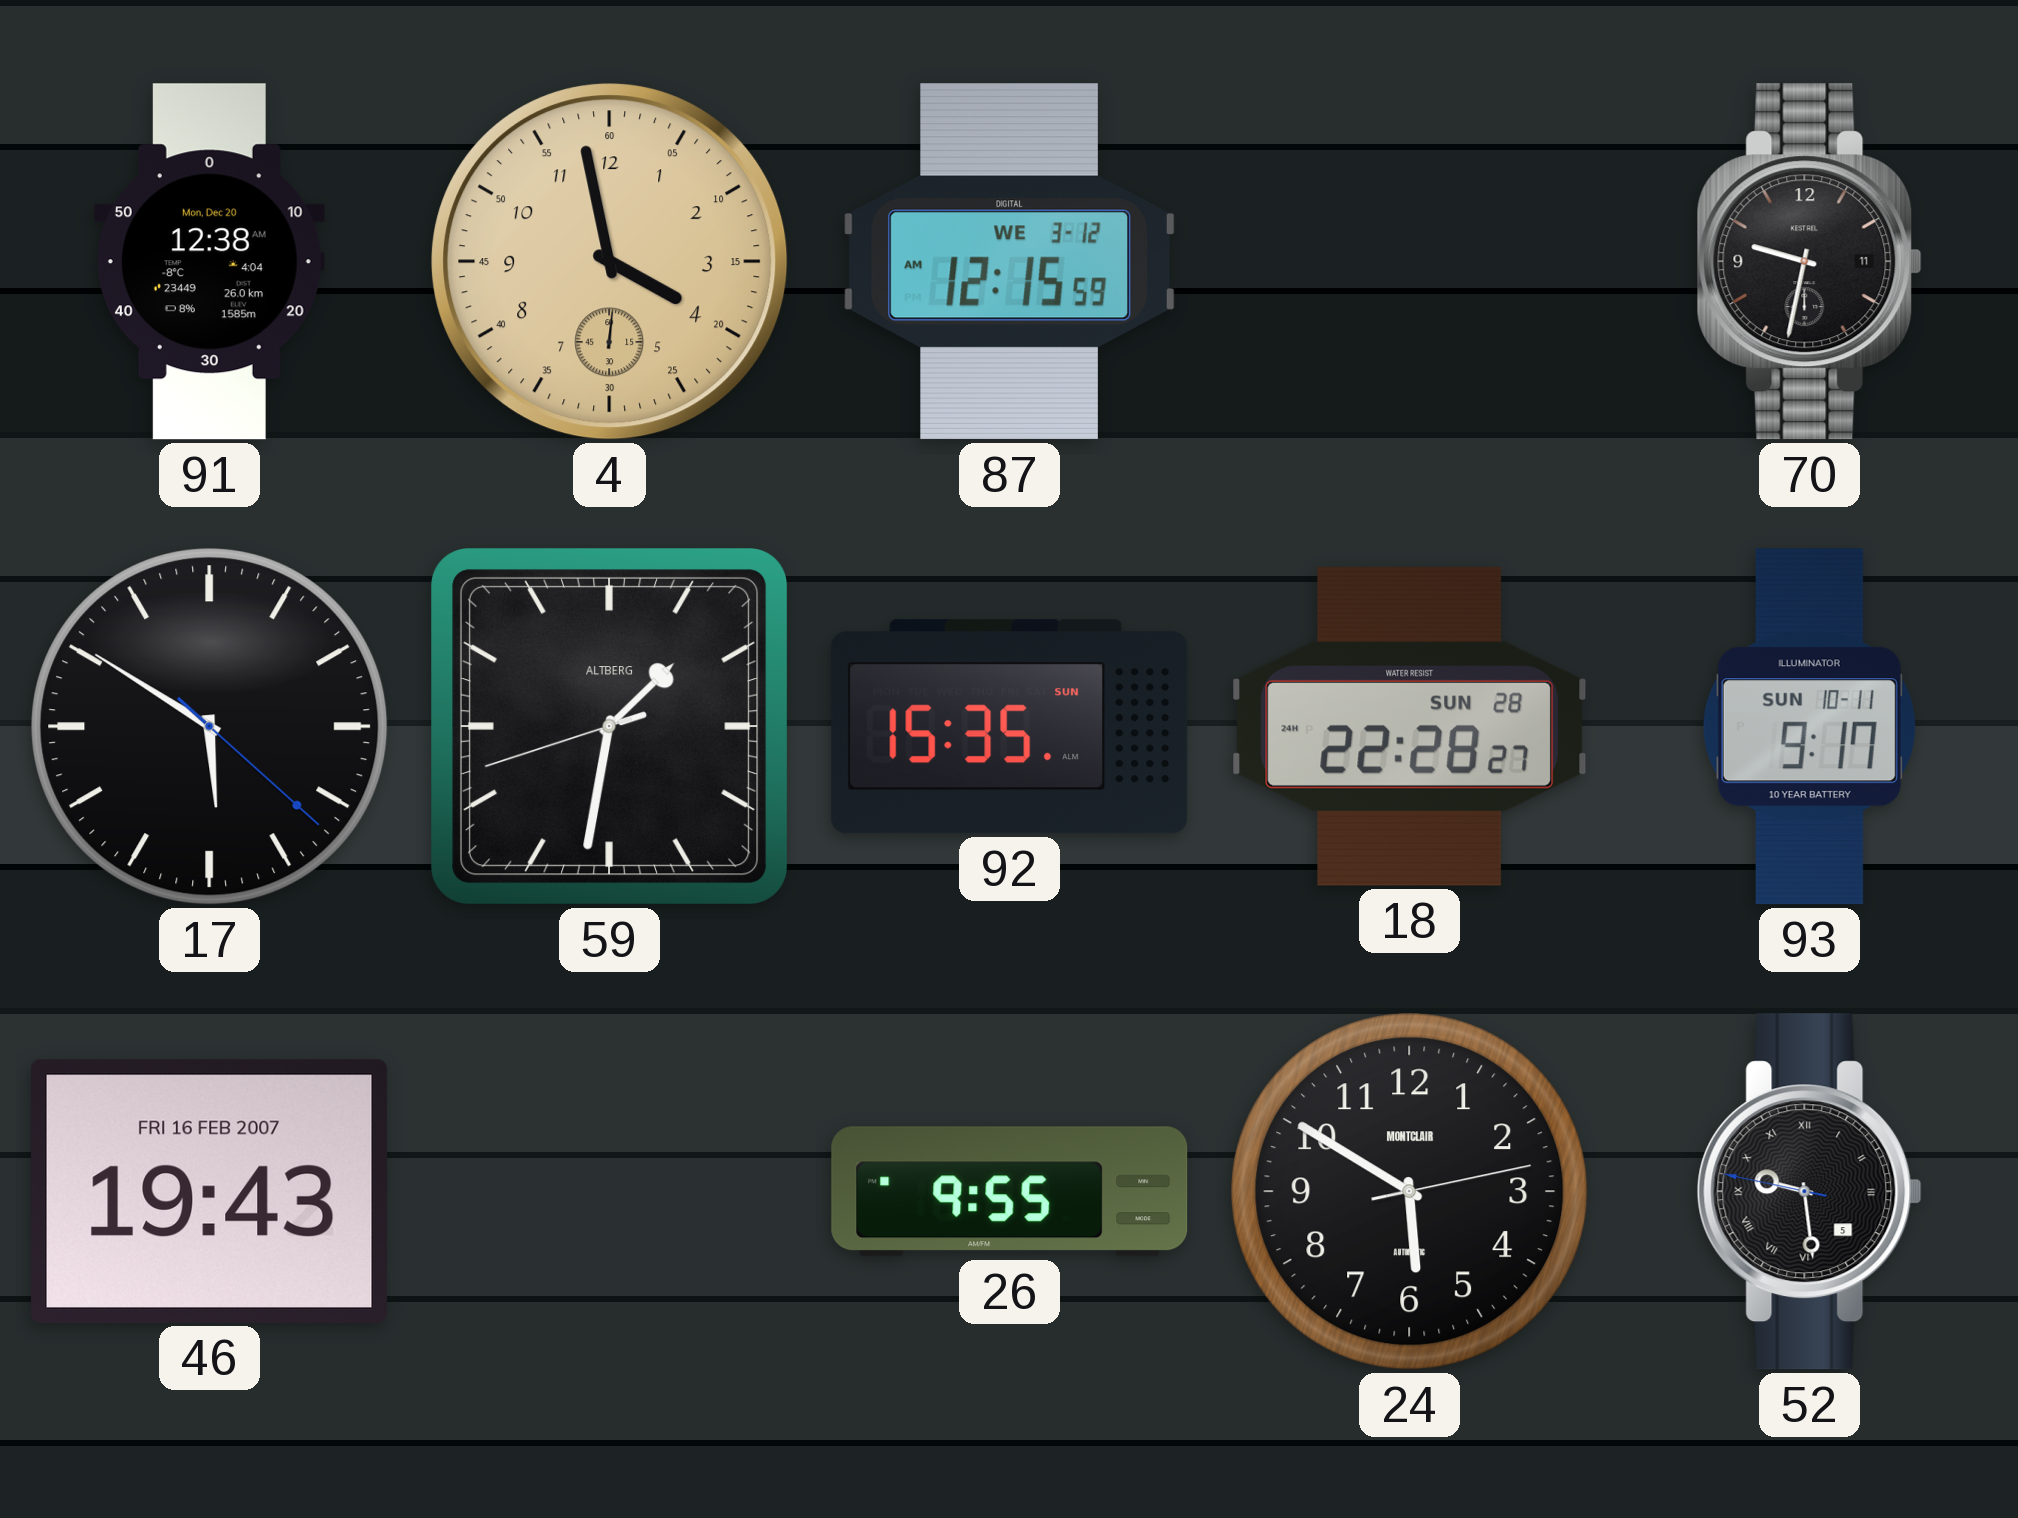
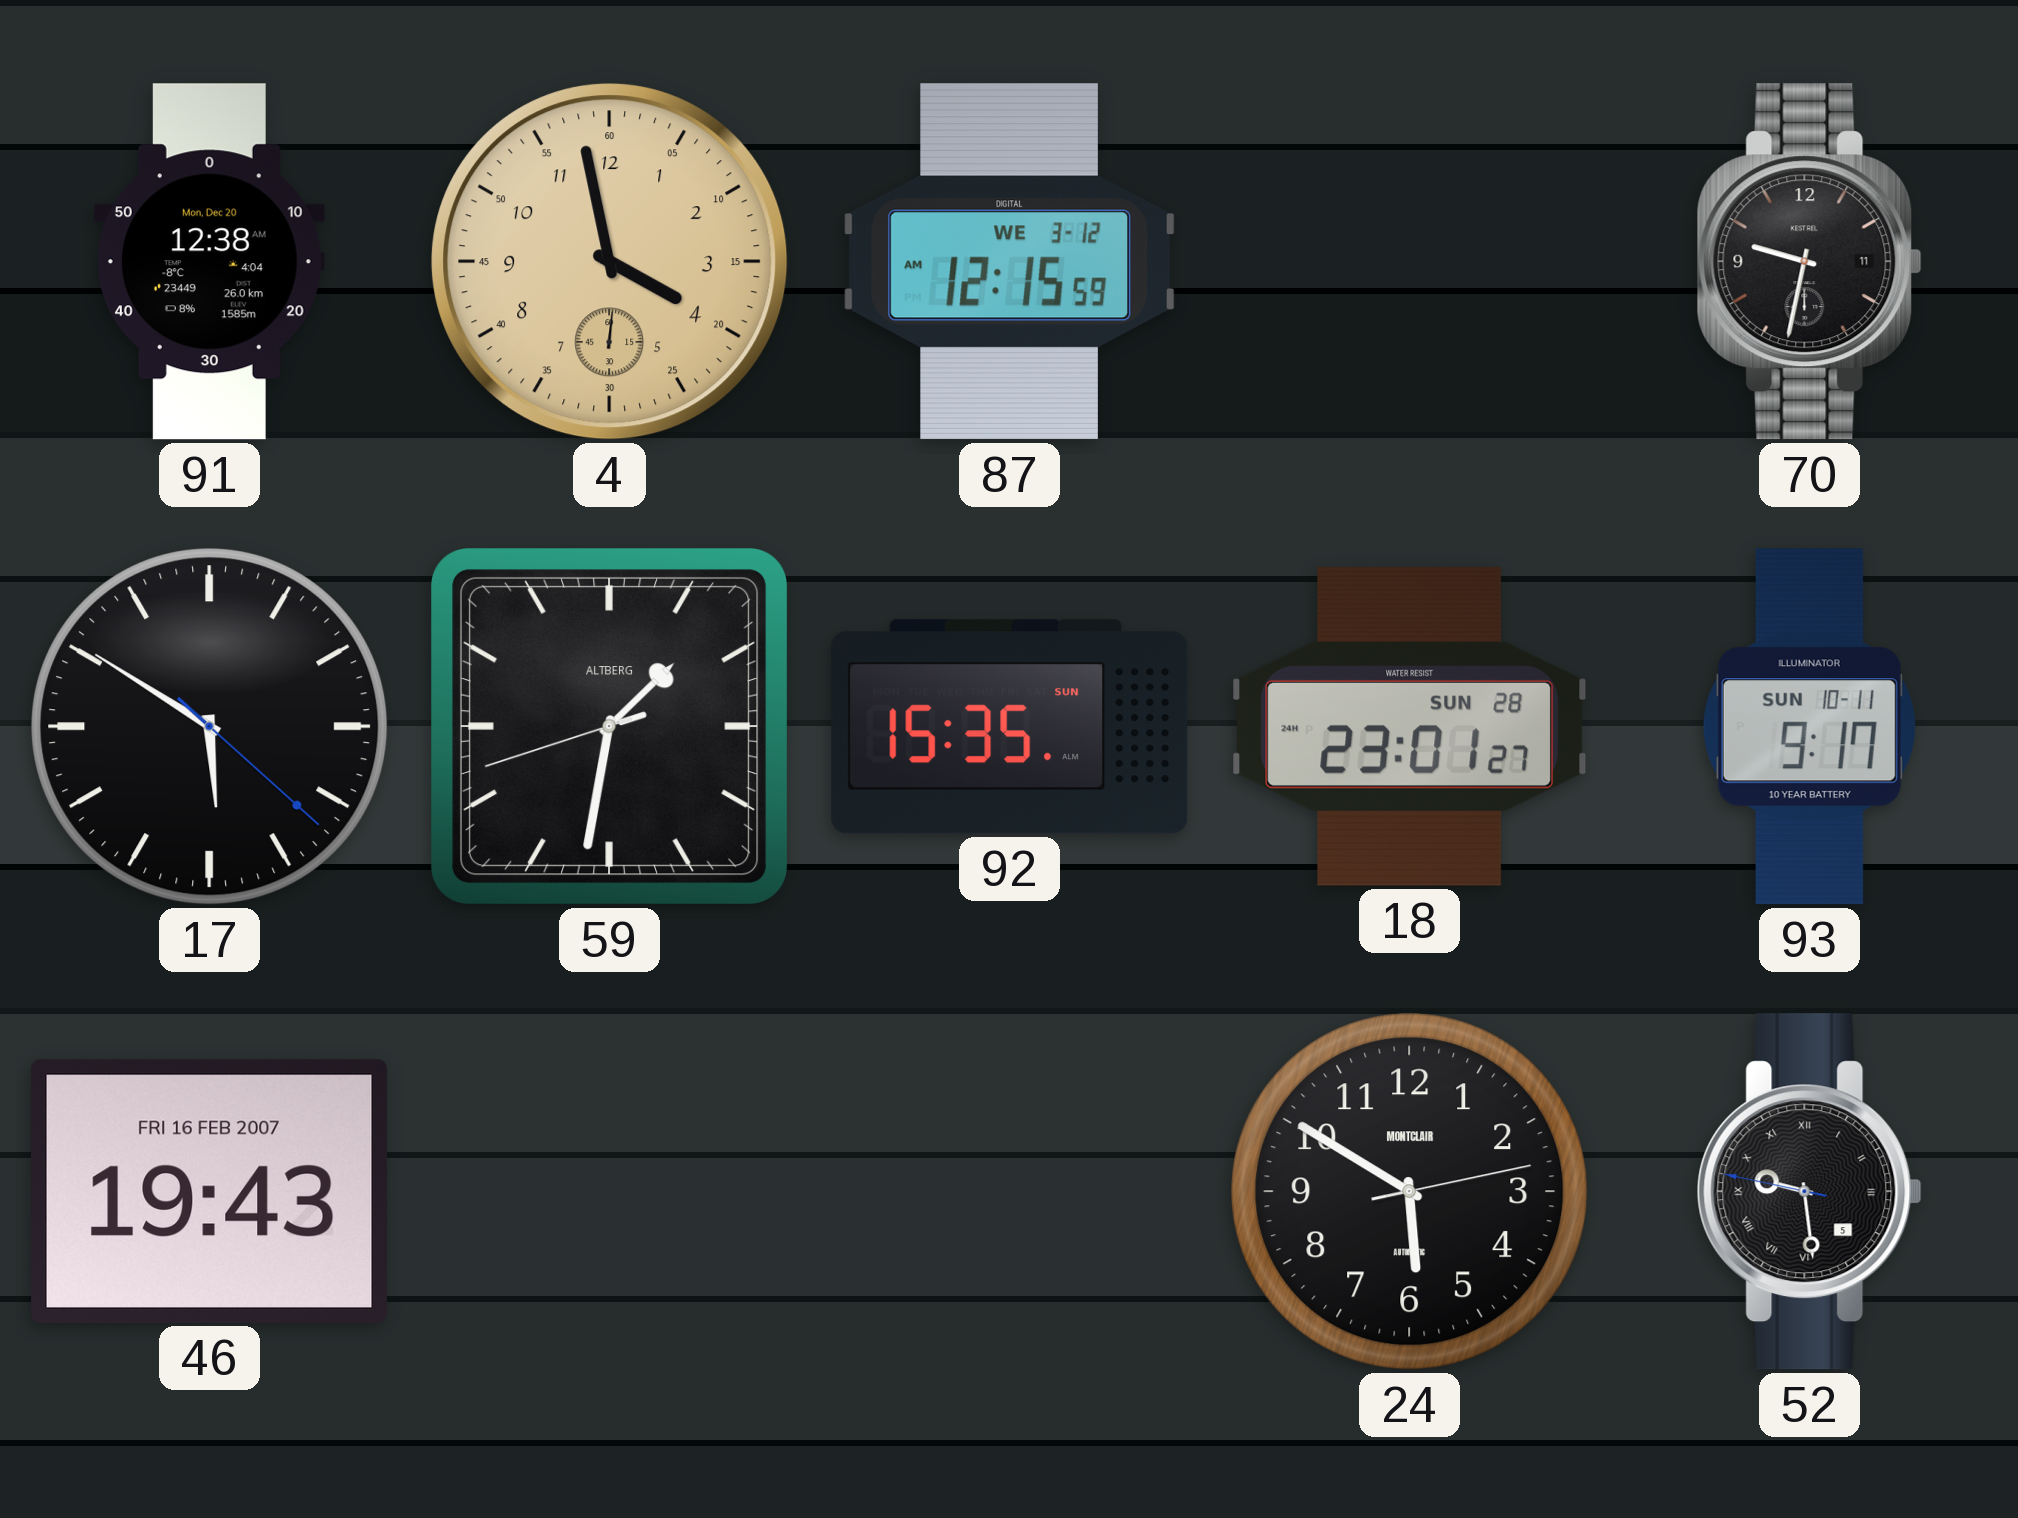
18: 22:28 -> 23:01
26: 9:55 -> none
